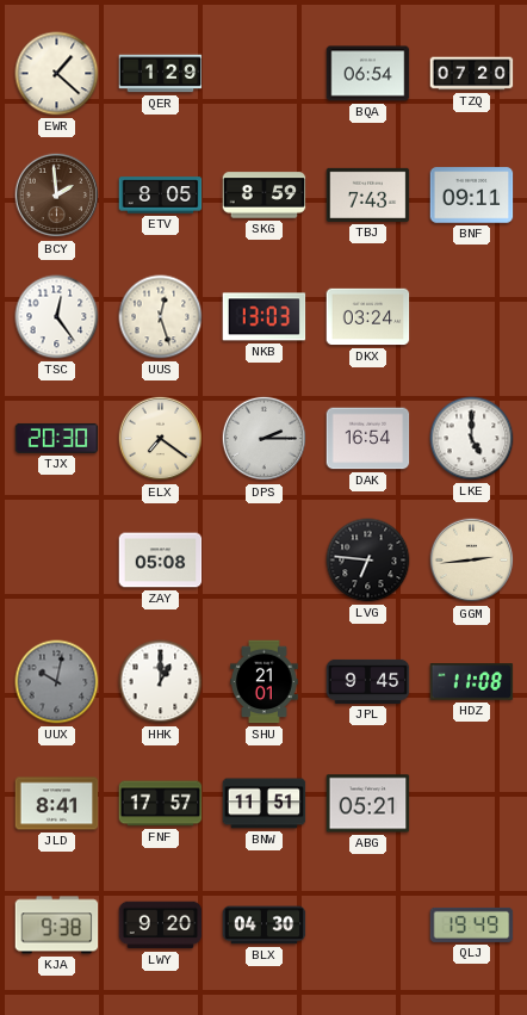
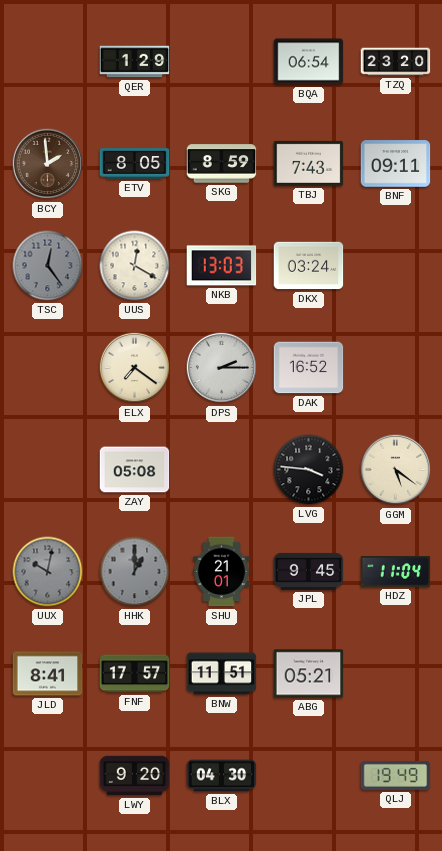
EWR: 1:22 -> none
TZQ: 07:20 -> 23:20
TSC dial: white -> grey
UUS: 12:27 -> 12:20
TJX: 20:30 -> none
DAK: 16:54 -> 16:52
LKE: 5:00 -> none
LVG: 6:46 -> 3:46
GGM: 2:44 -> 5:21
HHK dial: white -> grey
HDZ: 11:08 -> 11:04
KJA: 9:38 -> none
